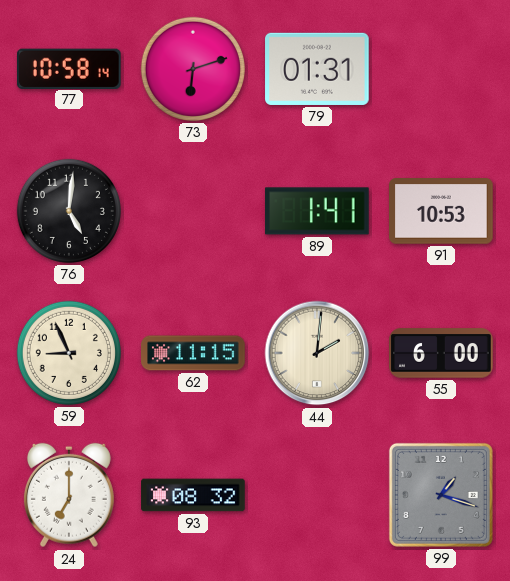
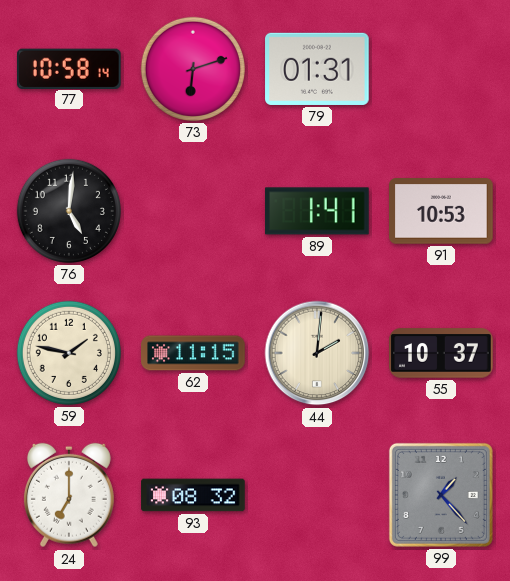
59: 8:56 -> 1:47
55: 6:00 -> 10:37
99: 1:18 -> 1:23
